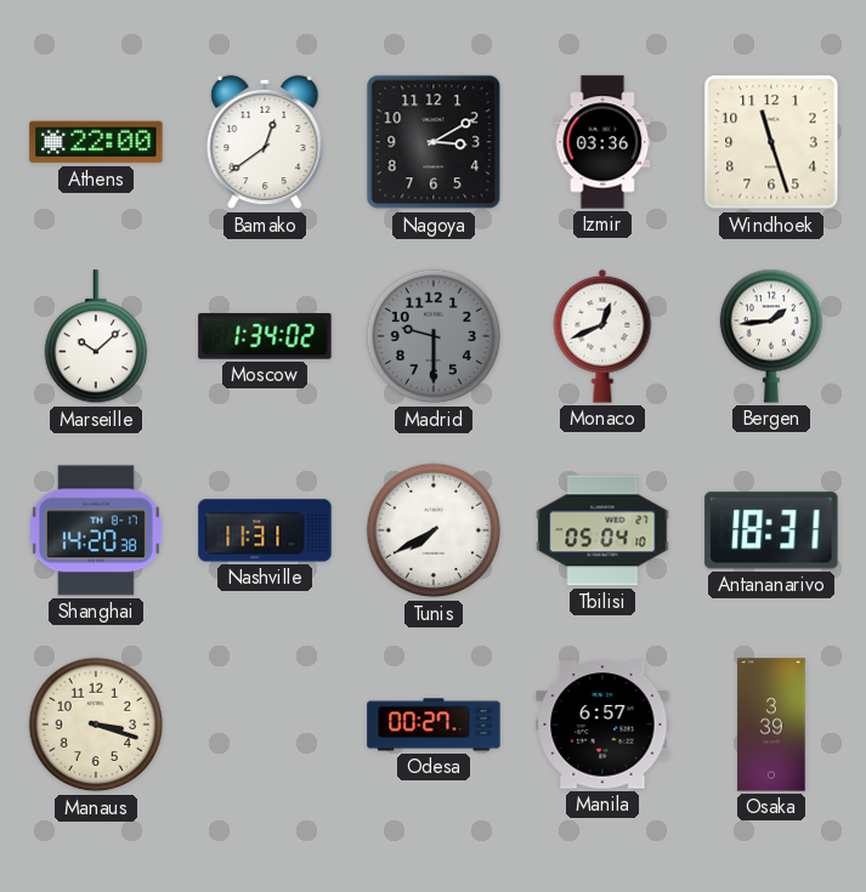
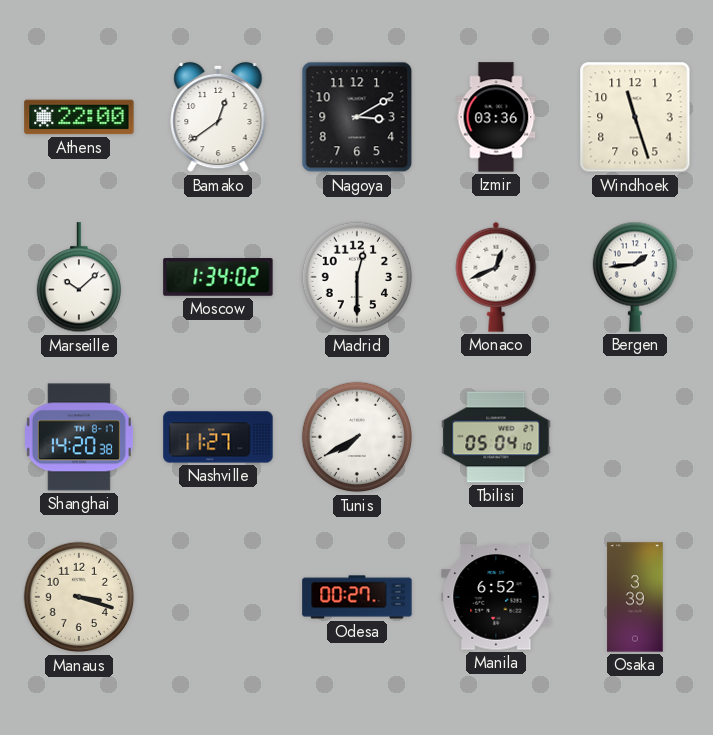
Madrid: 9:30 -> 12:30
Madrid dial: grey -> white
Nashville: 11:31 -> 11:27
Antananarivo: 18:31 -> none
Manila: 6:57 -> 6:52
